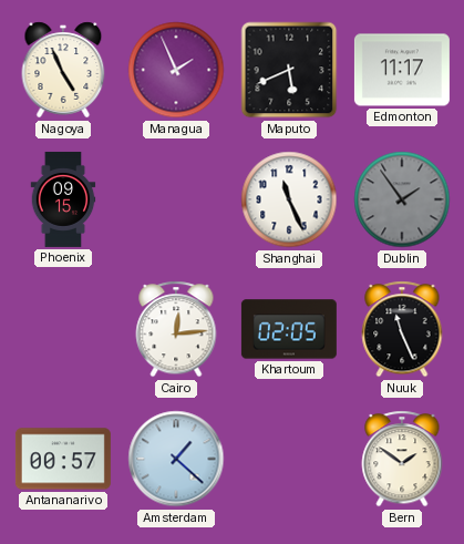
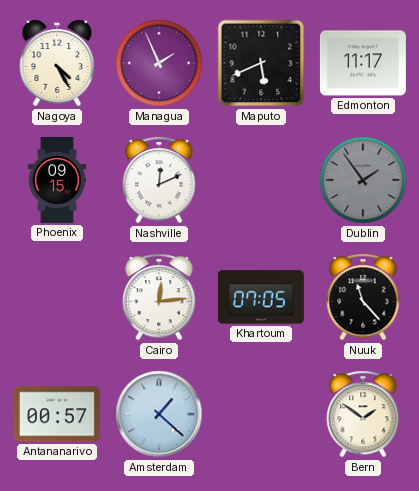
Nagoya: 4:56 -> 4:25
Nashville: none -> 12:11
Shanghai: 11:26 -> none
Khartoum: 02:05 -> 07:05
Nuuk: 11:26 -> 11:23
